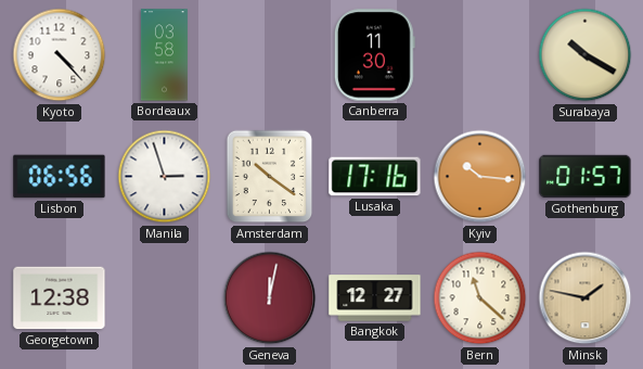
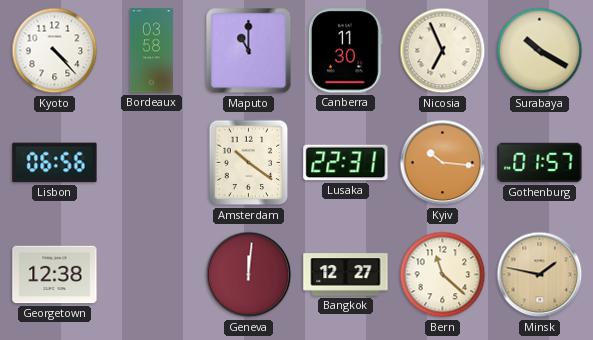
Maputo: none -> 11:00
Nicosia: none -> 6:56
Manila: 2:57 -> none
Lusaka: 17:16 -> 22:31
Geneva: 12:02 -> 12:01
